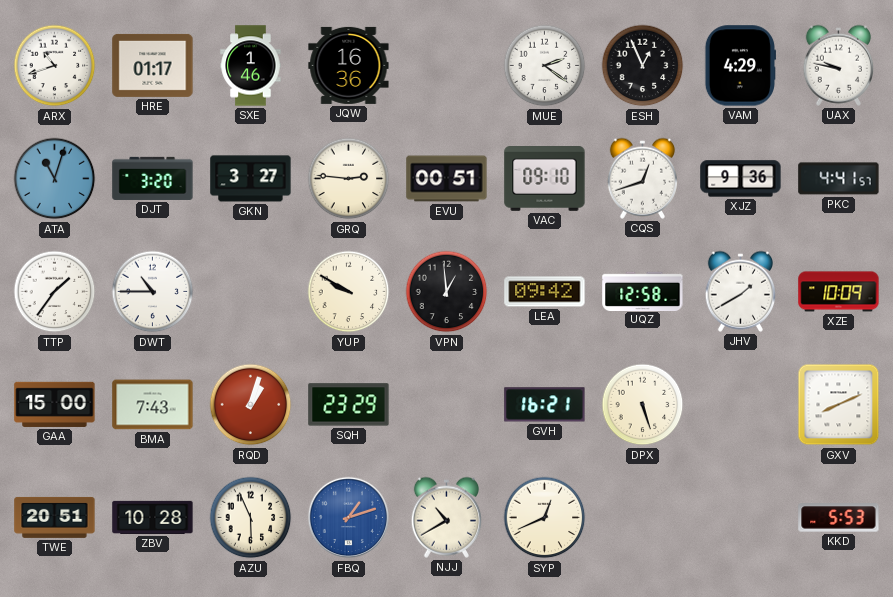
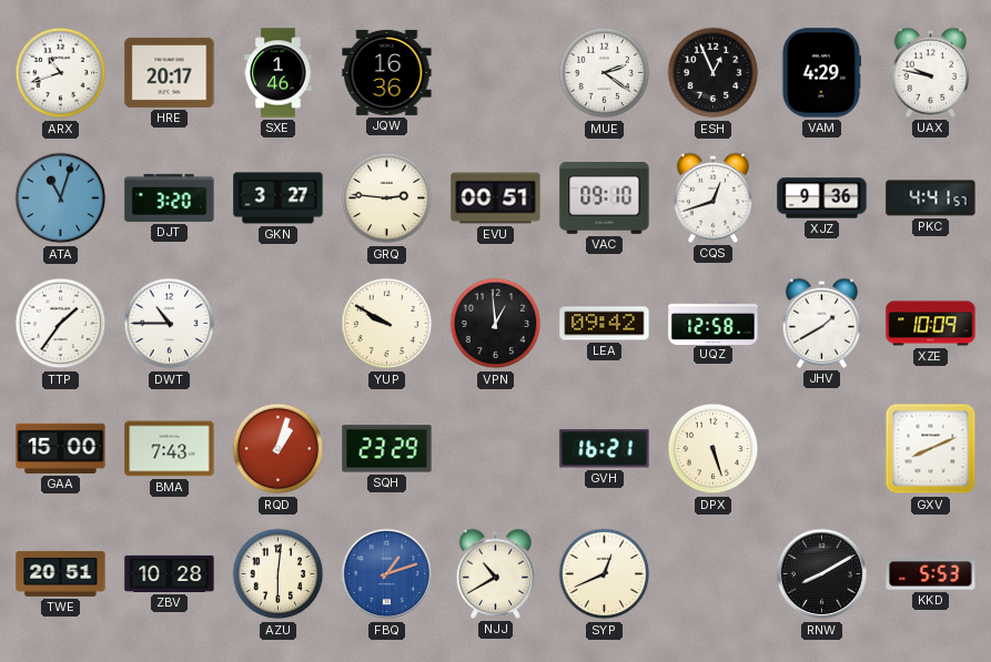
HRE: 01:17 -> 20:17
AZU: 5:56 -> 6:01
RNW: none -> 8:10
